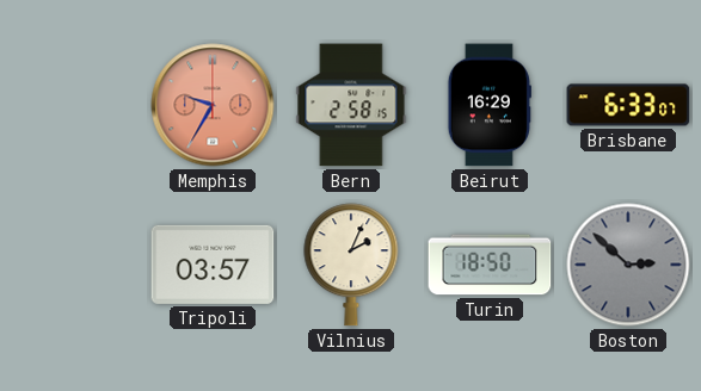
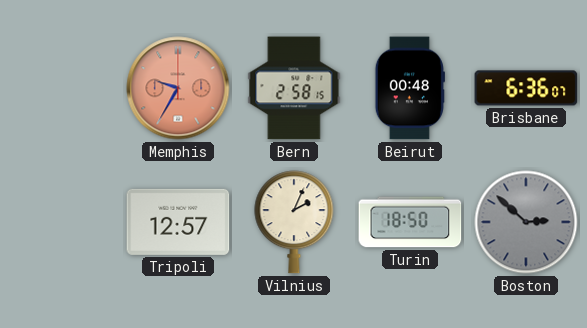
Beirut: 16:29 -> 00:48
Brisbane: 6:33 -> 6:36
Tripoli: 03:57 -> 12:57
